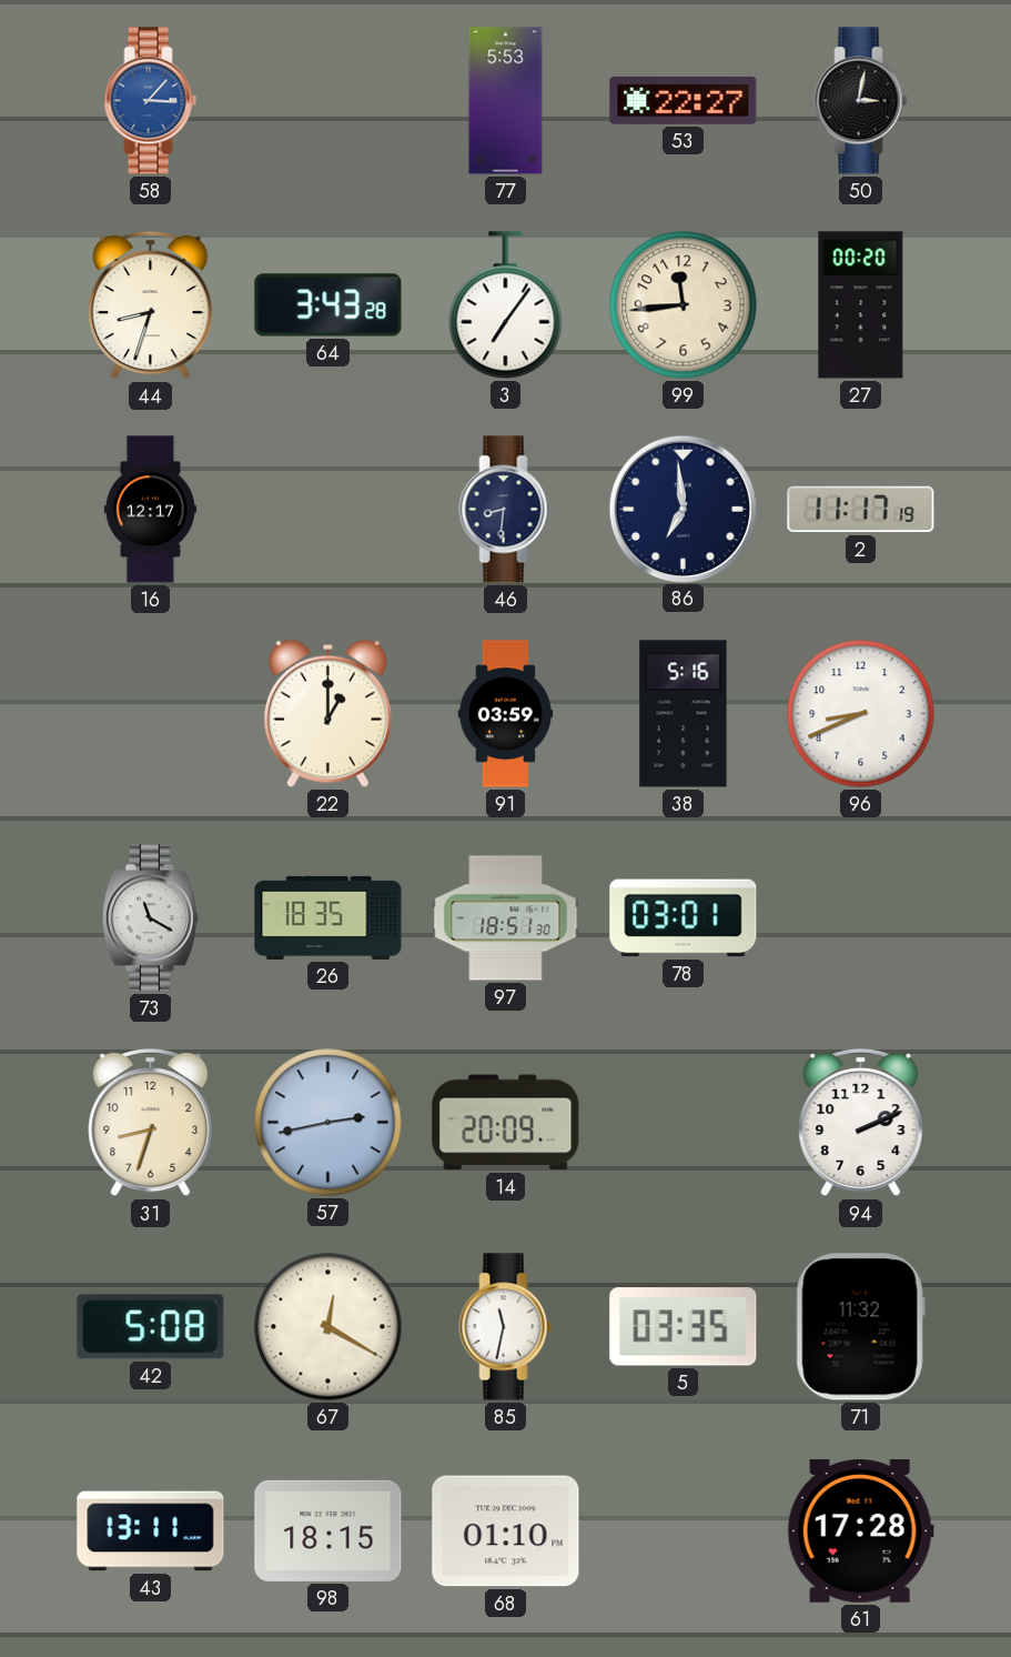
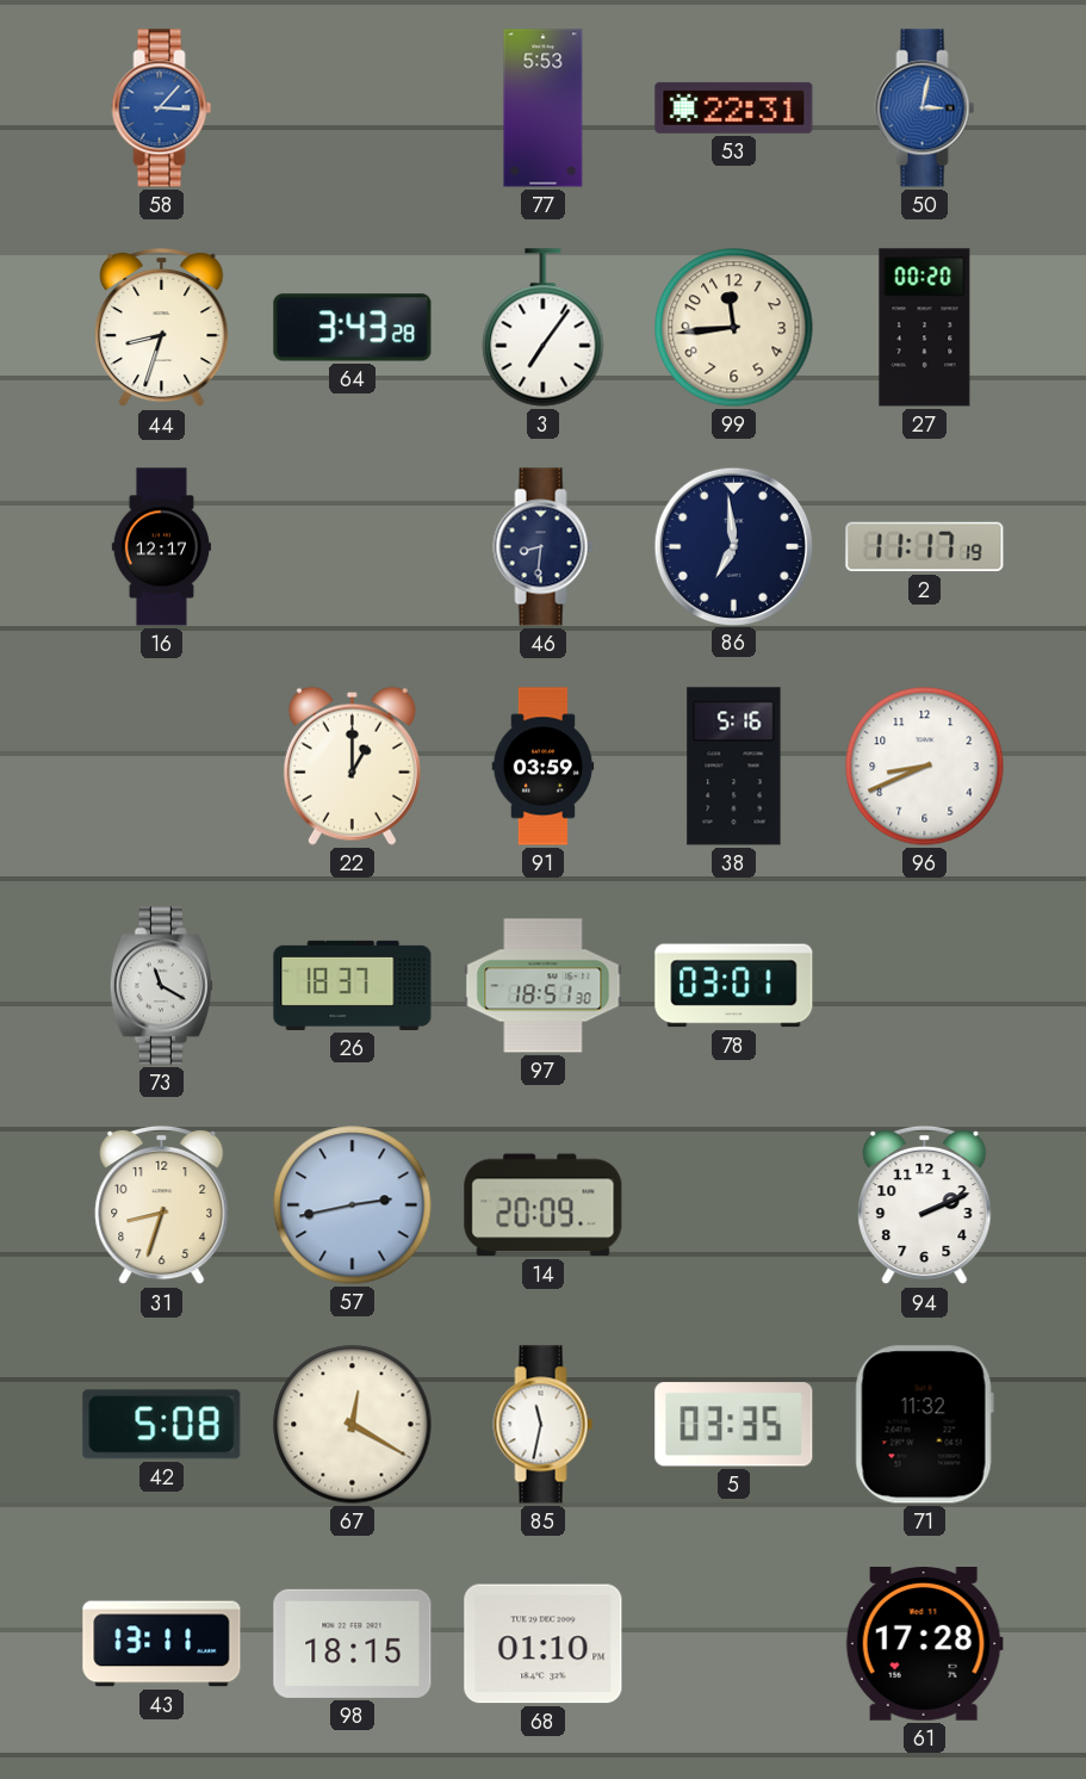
53: 22:27 -> 22:31
50 dial: black -> blue
26: 18:35 -> 18:37
